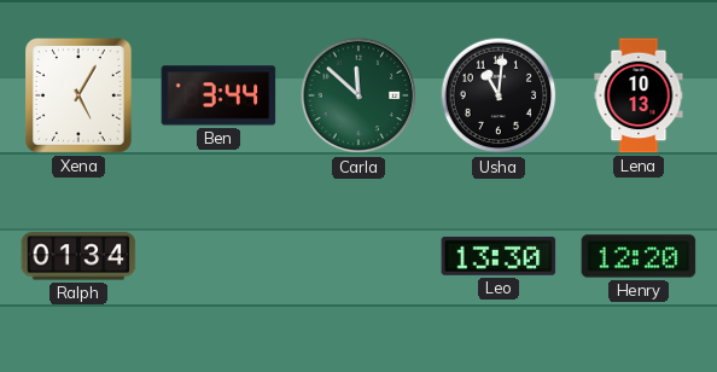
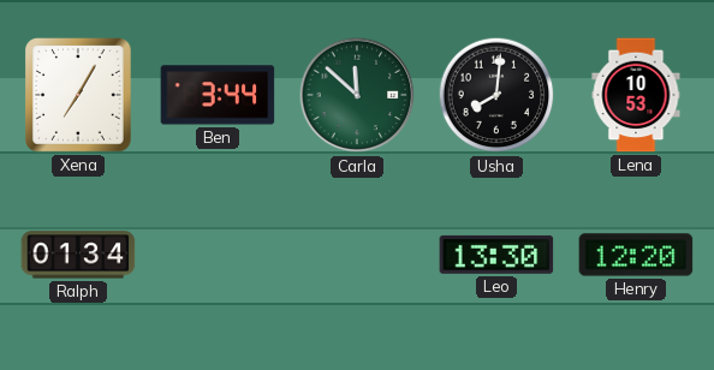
Xena: 5:05 -> 7:05
Usha: 11:01 -> 8:01
Lena: 10:13 -> 10:53
